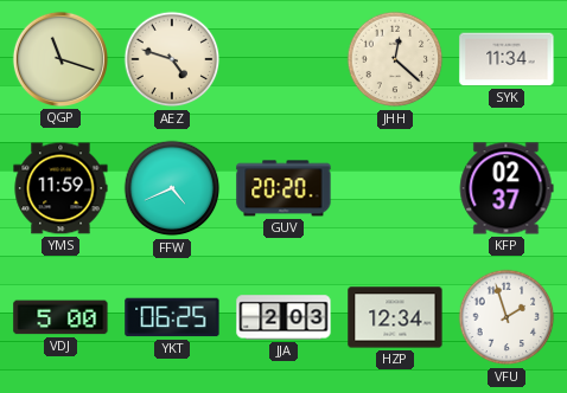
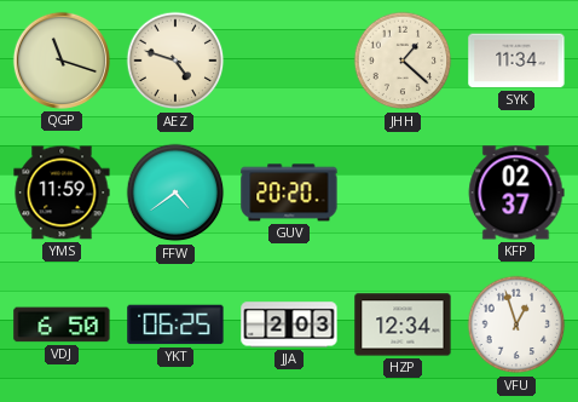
JHH: 12:22 -> 1:22
FFW: 4:41 -> 4:39
VDJ: 5:00 -> 6:50
VFU: 1:57 -> 12:57
